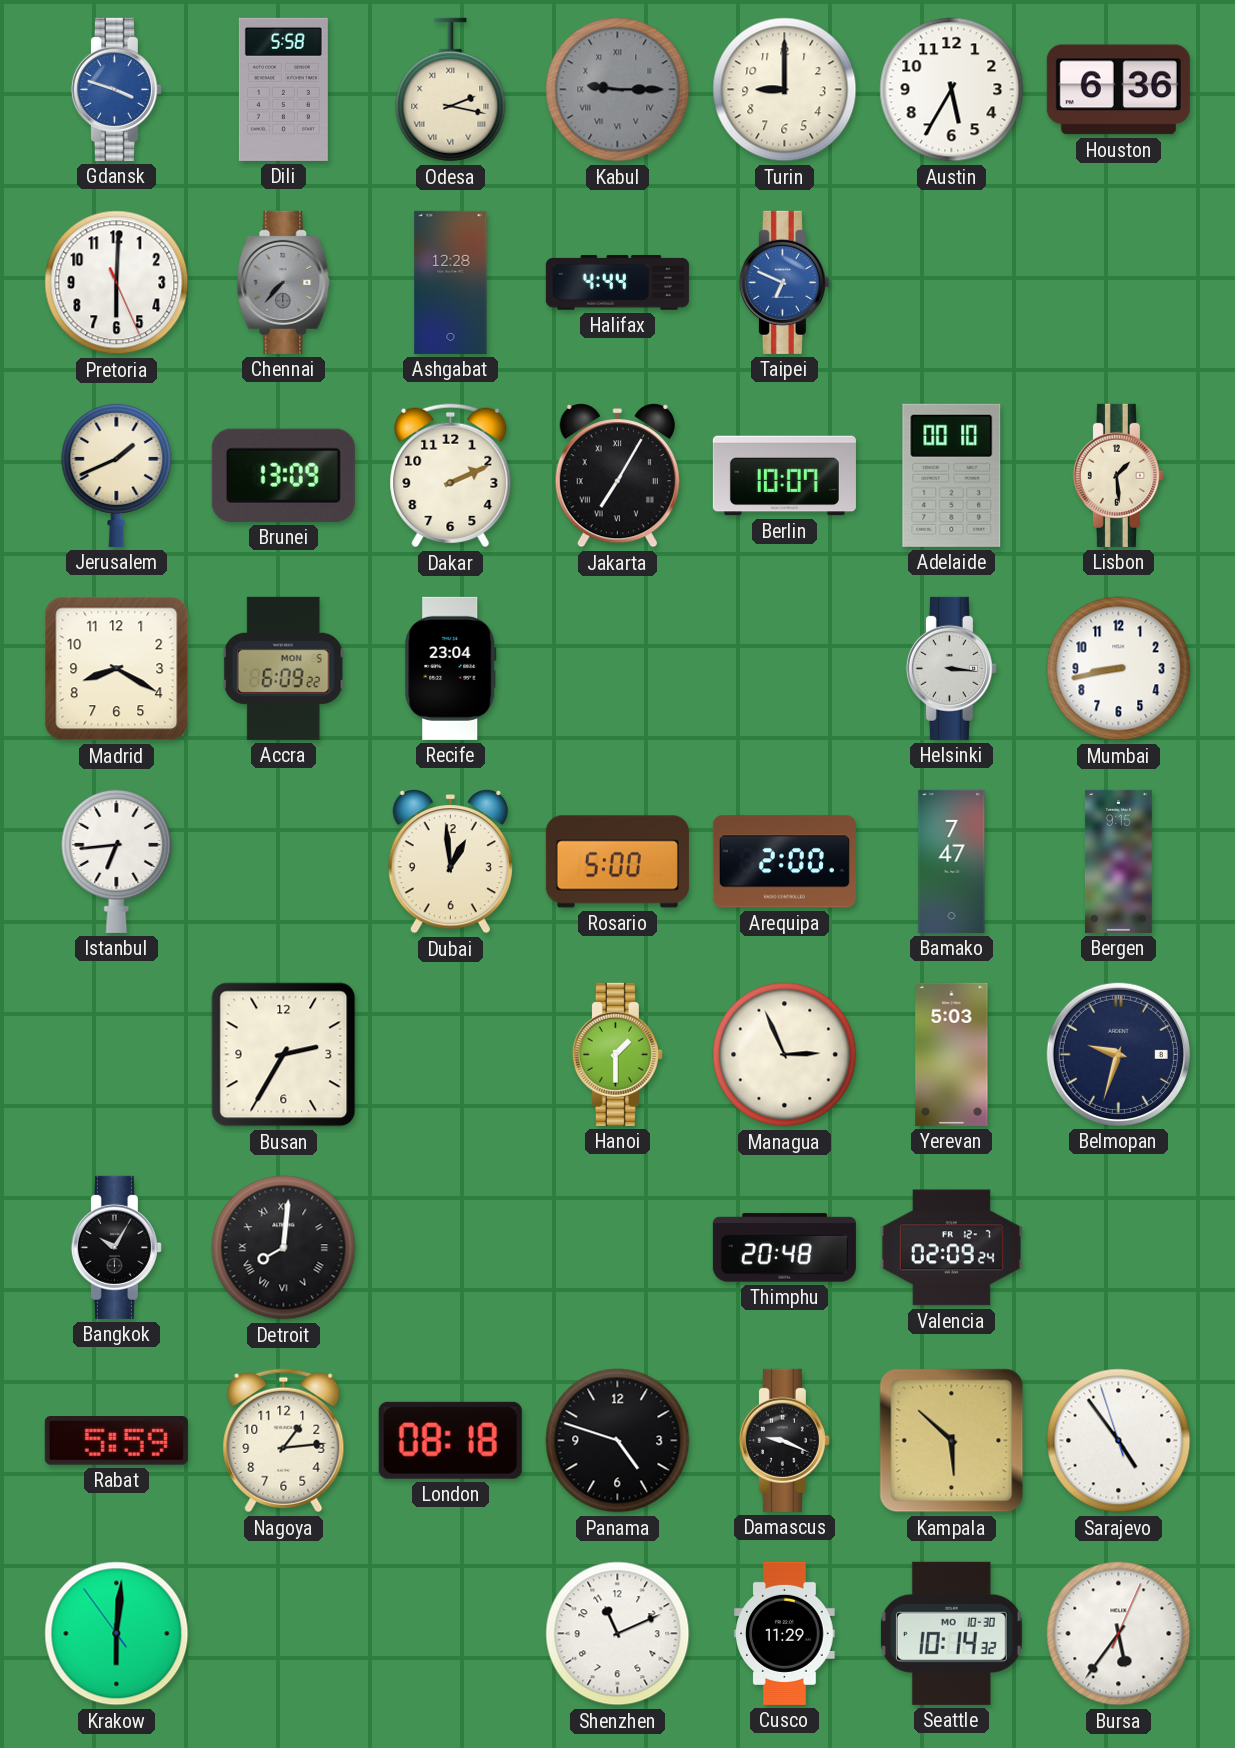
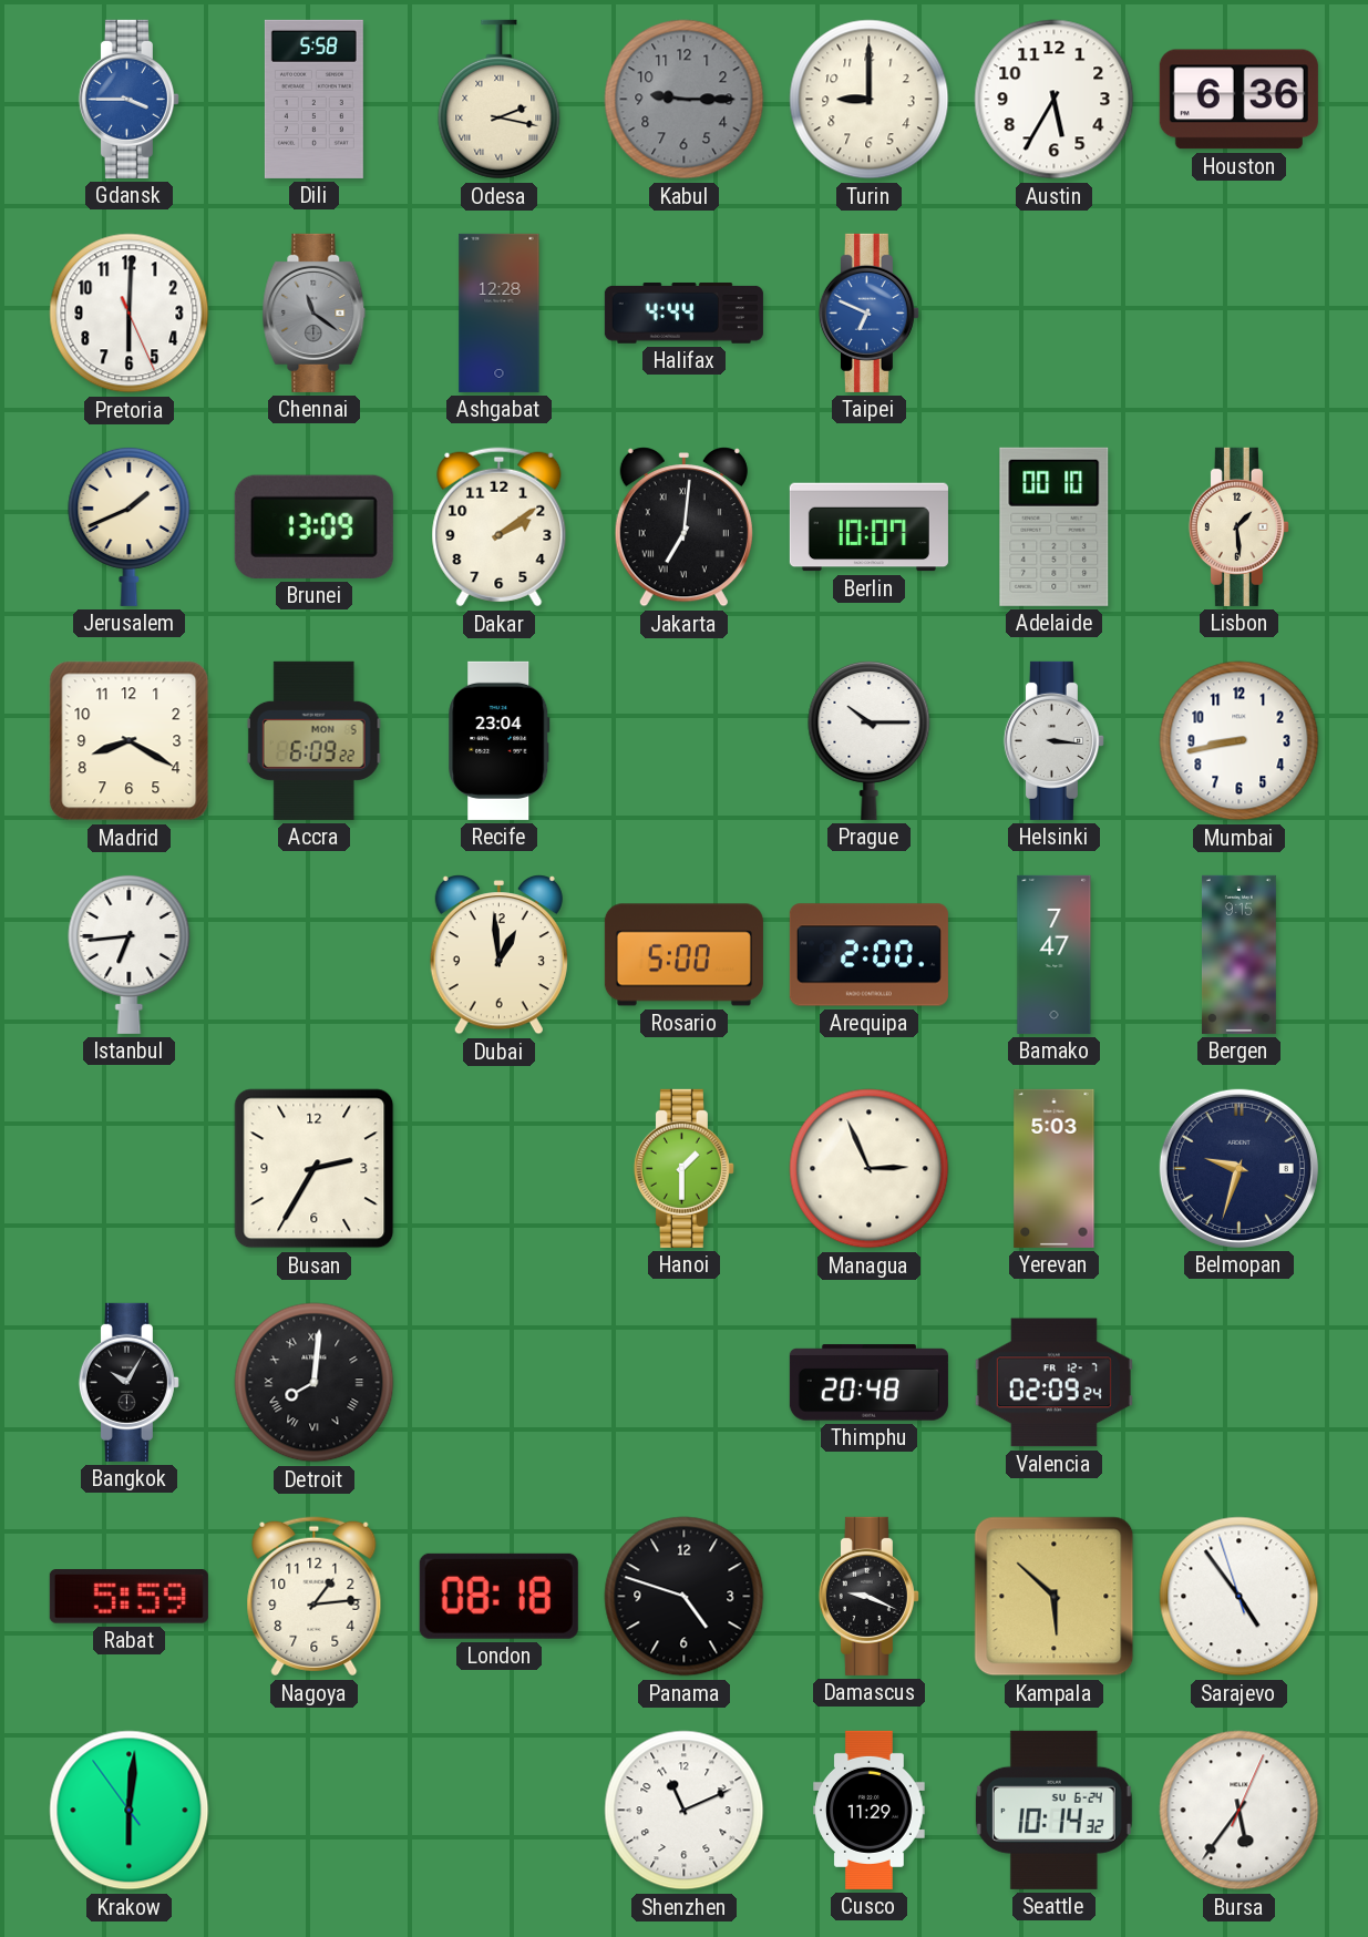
Gdansk: 3:48 -> 3:45
Kabul numerals: Roman -> Arabic
Chennai: 7:37 -> 11:21
Dakar: 2:11 -> 2:09
Jakarta: 7:05 -> 7:01
Prague: none -> 10:15
Seattle date: MO 10-30 -> SU 6-24
